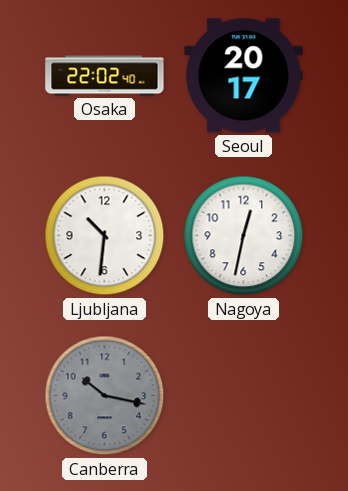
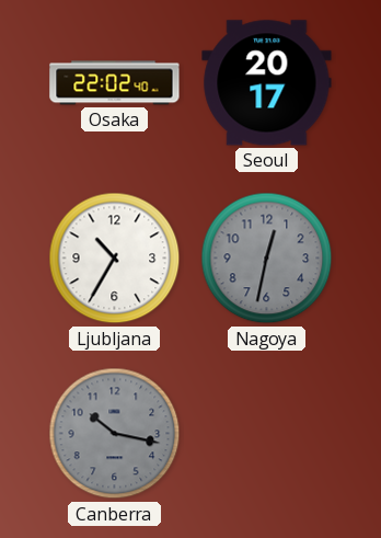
Ljubljana: 10:31 -> 10:35
Nagoya dial: white -> grey
